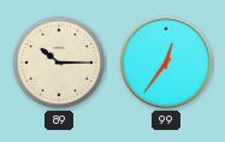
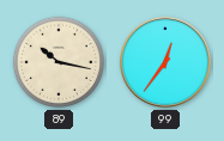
89: 10:15 -> 10:17
